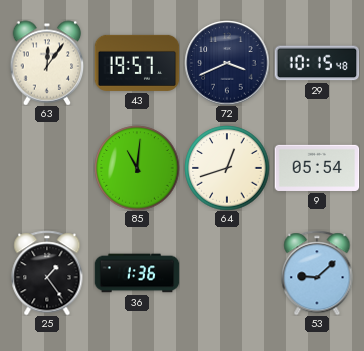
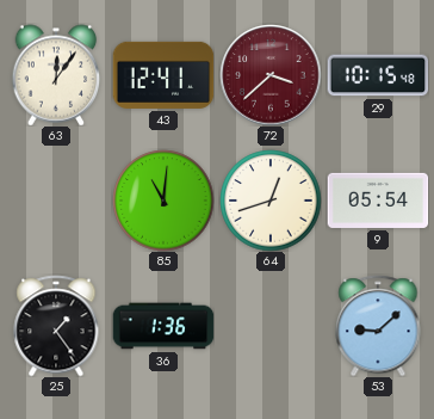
43: 19:57 -> 12:41
72: 3:41 -> 3:38
72 dial: navy -> burgundy
